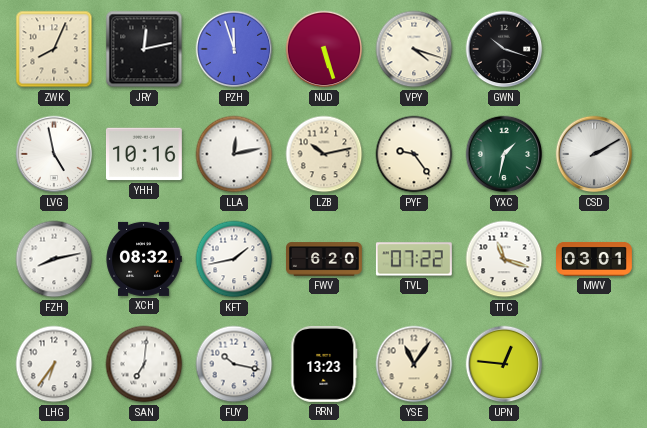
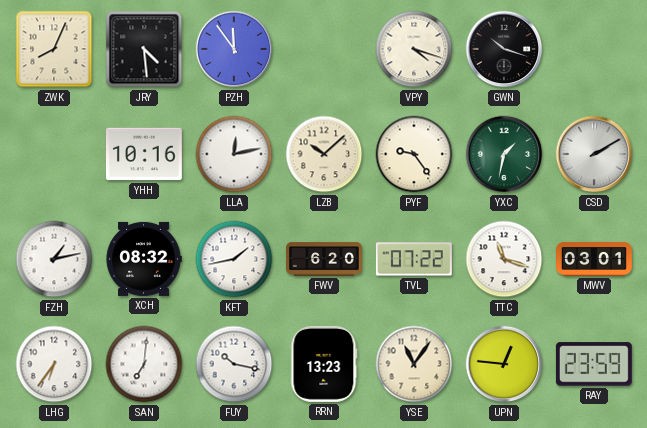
JRY: 12:13 -> 4:29
PZH: 11:57 -> 11:54
NUD: 5:27 -> none
LVG: 4:58 -> none
LZB: 10:13 -> 10:08
FZH: 8:13 -> 1:13
RAY: none -> 23:59
